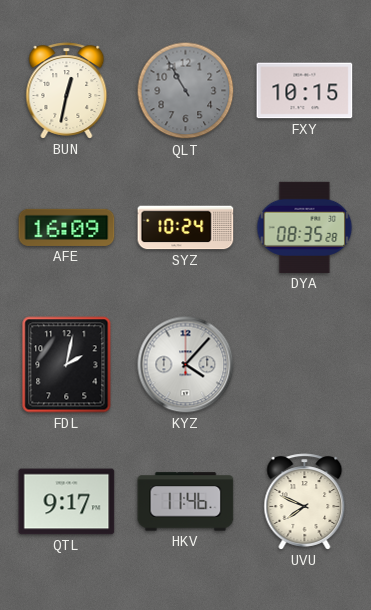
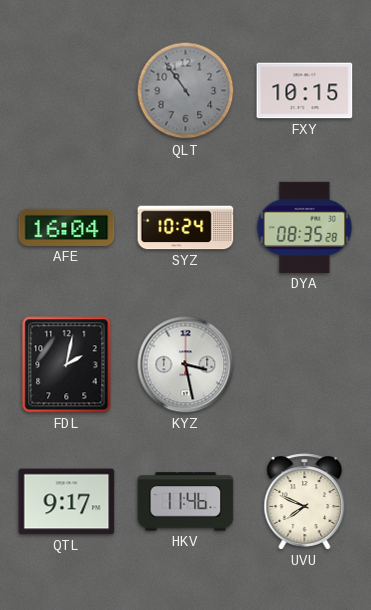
BUN: 12:32 -> none
QLT: 10:55 -> 10:54
AFE: 16:09 -> 16:04
KYZ: 4:07 -> 3:28
